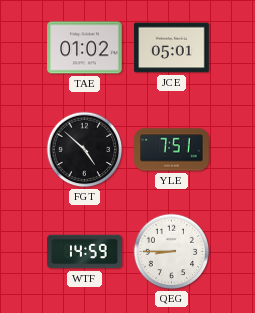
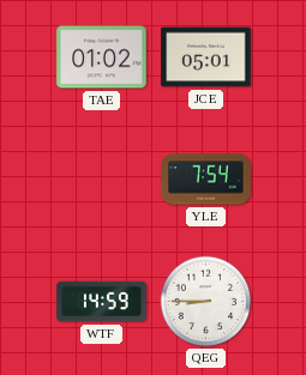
FGT: 4:52 -> none
YLE: 7:51 -> 7:54
